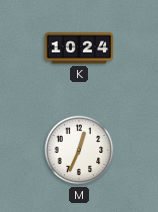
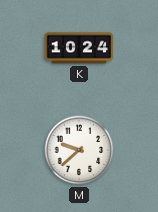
M: 12:34 -> 9:38
